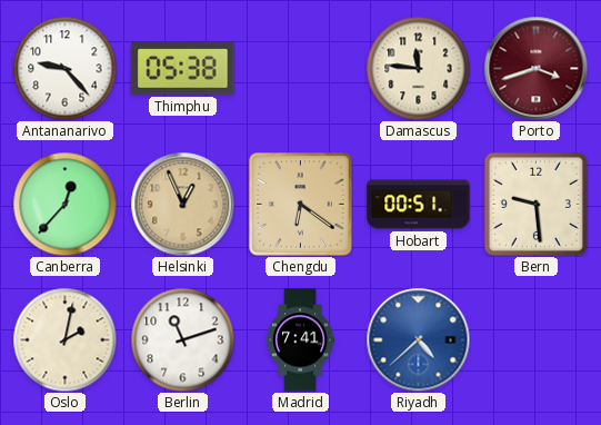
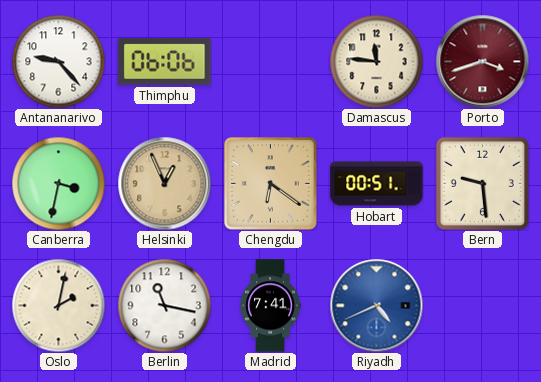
Thimphu: 05:38 -> 06:06
Canberra: 12:37 -> 3:32
Berlin: 11:12 -> 11:17
Riyadh: 4:38 -> 4:41
